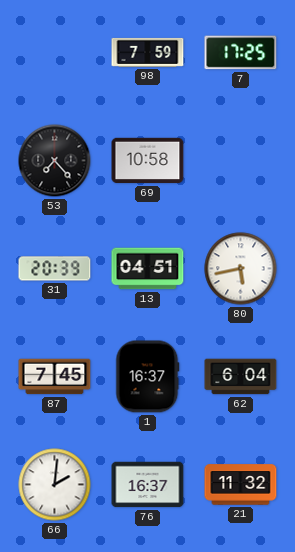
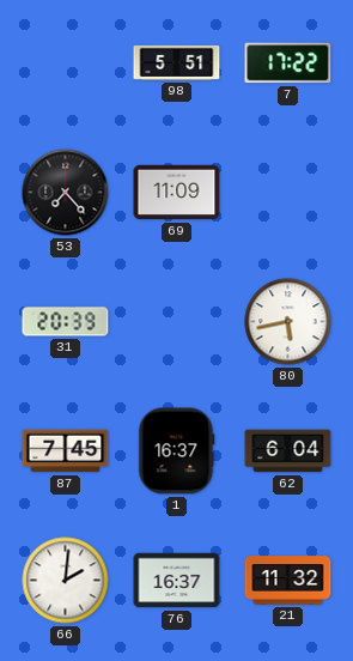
98: 7:59 -> 5:51
7: 17:25 -> 17:22
69: 10:58 -> 11:09
13: 04:51 -> none
